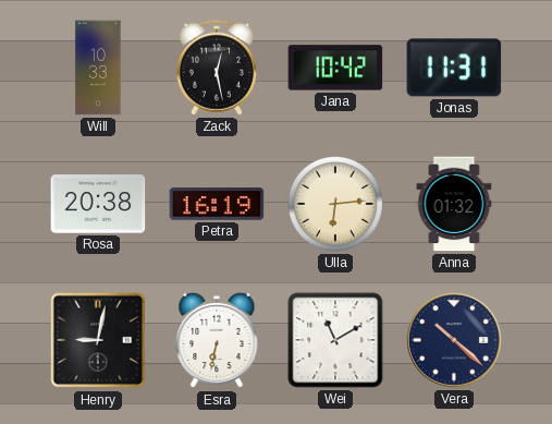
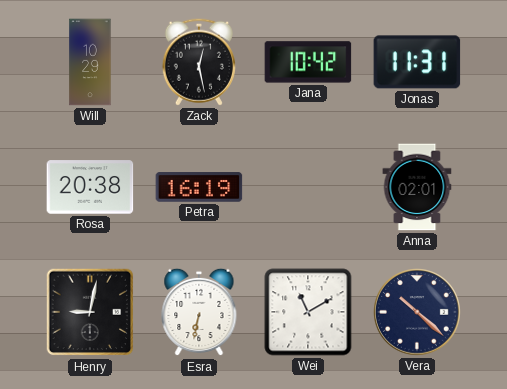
Will: 10:33 -> 10:29
Ulla: 6:14 -> none
Anna: 01:32 -> 02:01
